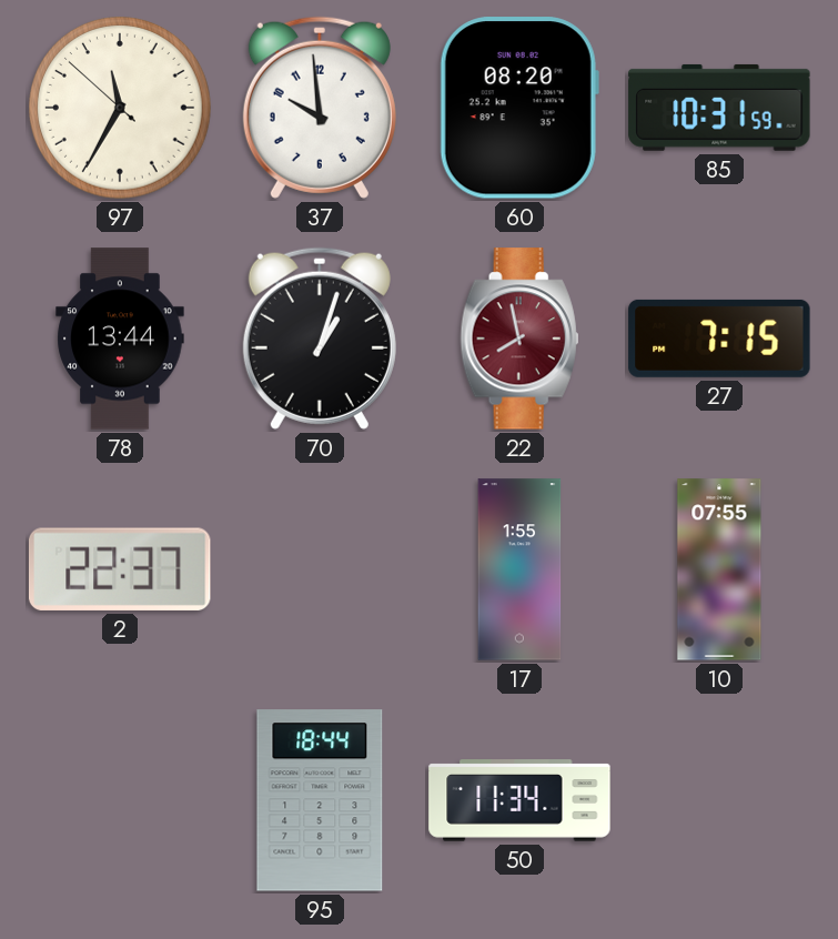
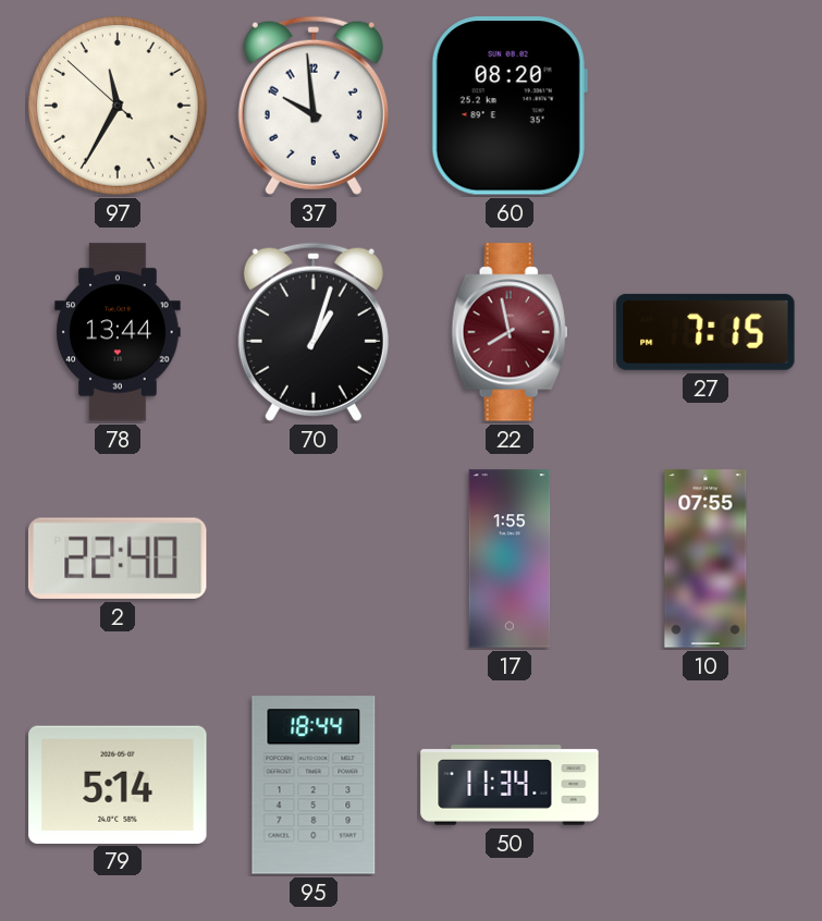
85: 10:31 -> none
2: 22:37 -> 22:40
79: none -> 5:14
